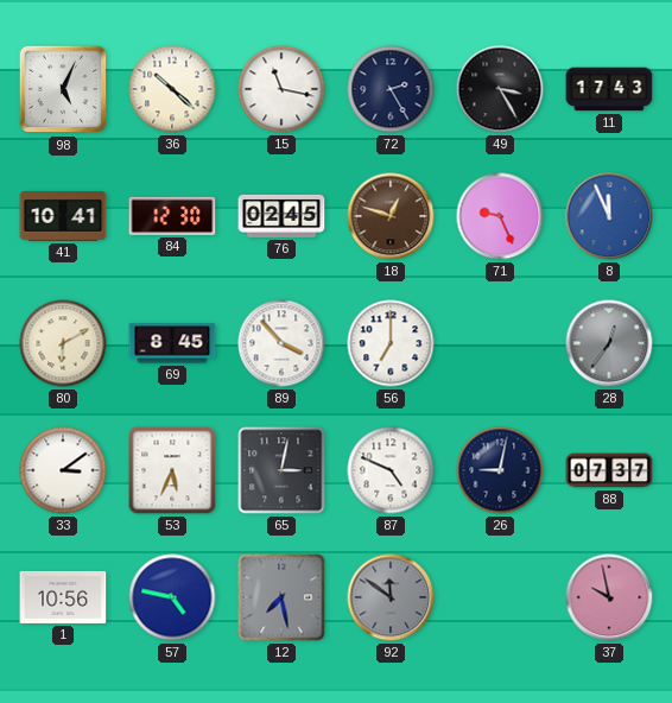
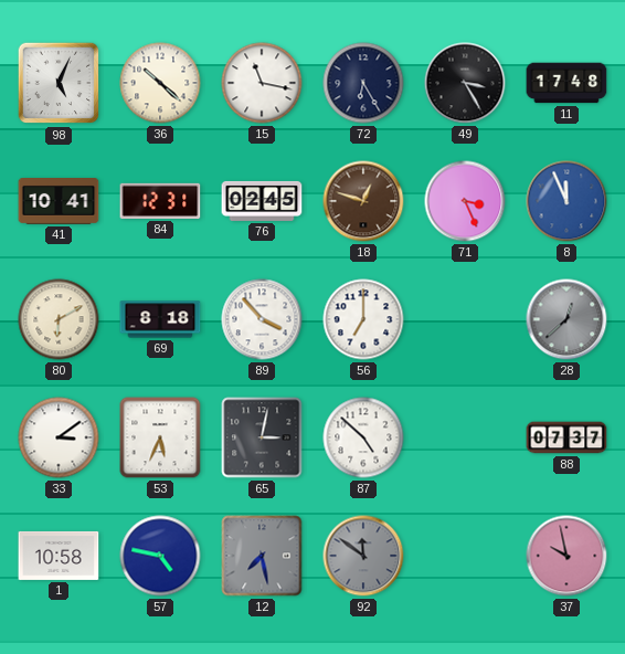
72: 2:25 -> 6:25
11: 17:43 -> 17:48
84: 12:30 -> 12:31
71: 9:26 -> 3:26
69: 8:45 -> 8:18
28: 12:36 -> 12:38
87: 4:49 -> 4:52
26: 9:02 -> none
1: 10:56 -> 10:58
